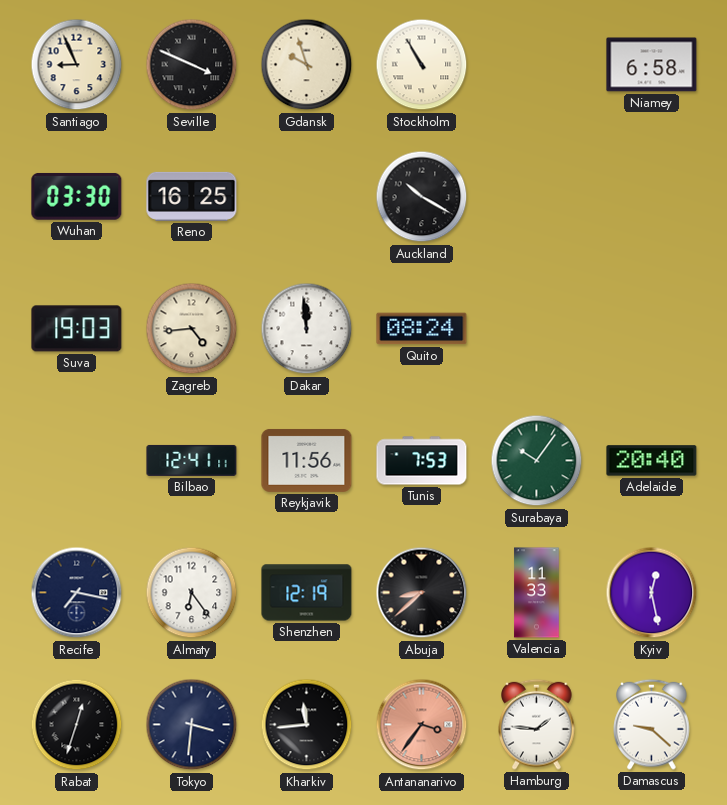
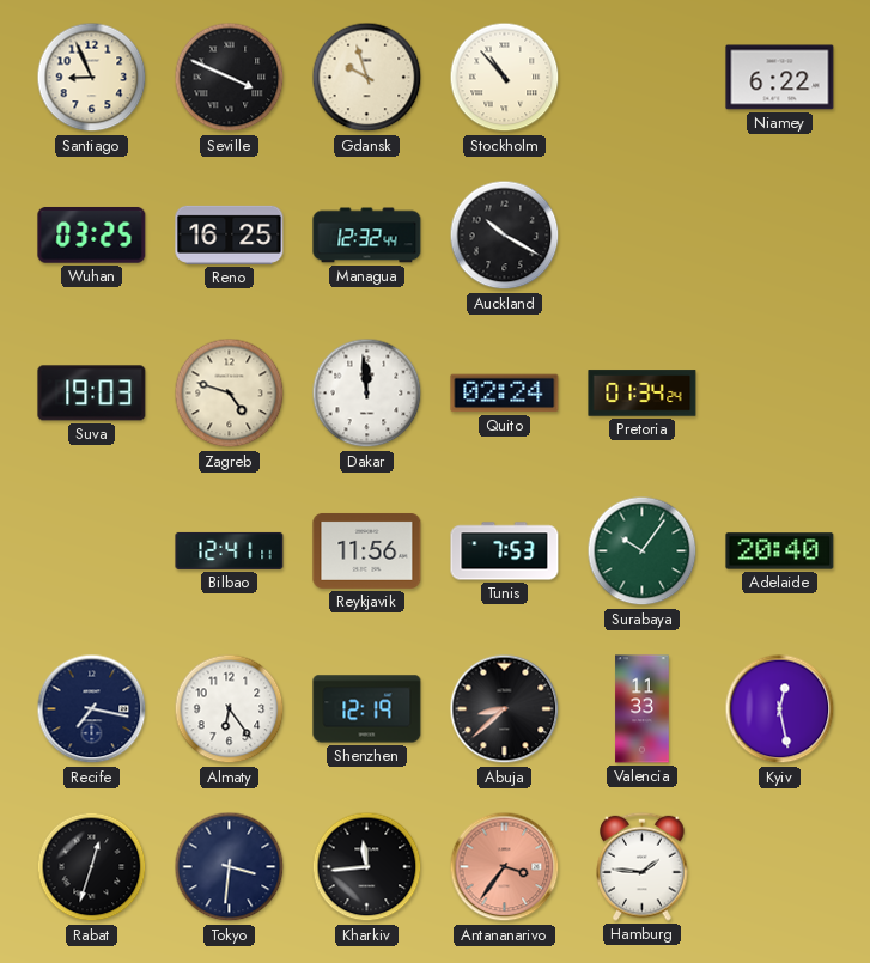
Stockholm: 10:55 -> 10:53
Niamey: 6:58 -> 6:22
Wuhan: 03:30 -> 03:25
Managua: none -> 12:32
Zagreb: 4:44 -> 4:48
Quito: 08:24 -> 02:24
Pretoria: none -> 01:34
Damascus: 9:22 -> none
